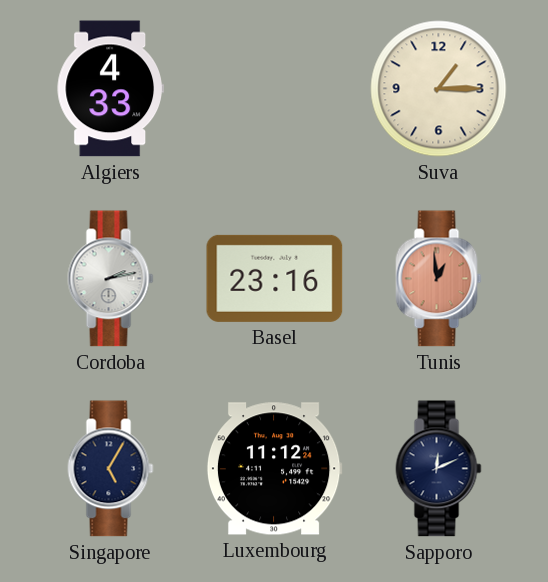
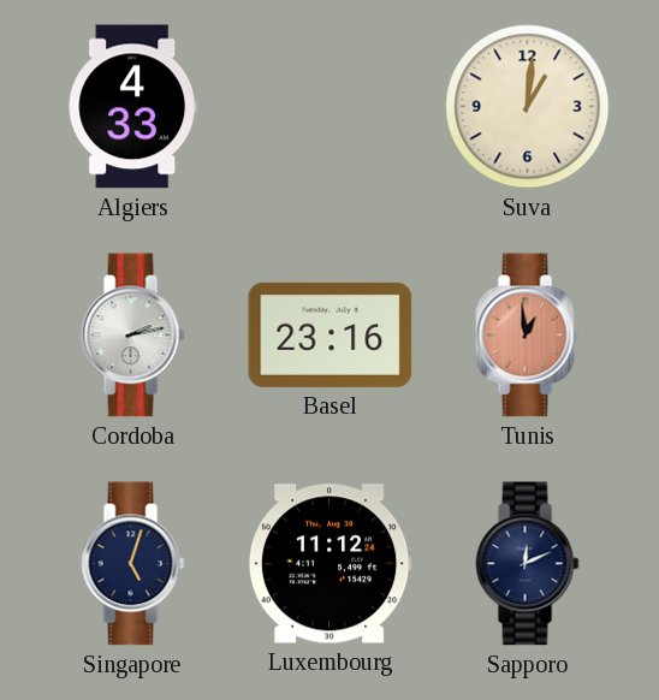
Suva: 1:15 -> 1:01
Singapore: 5:05 -> 5:03
